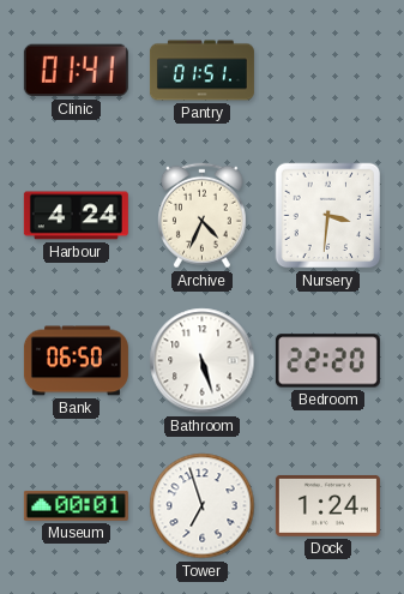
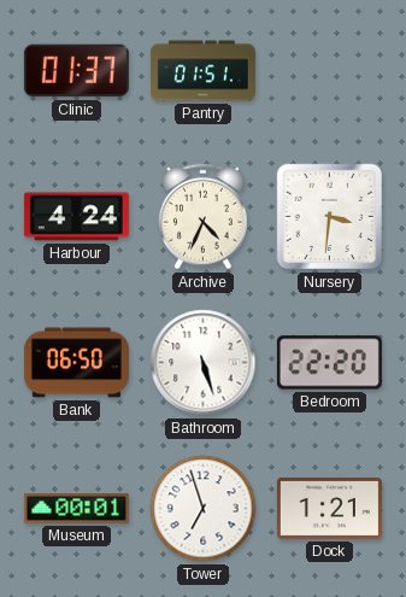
Clinic: 01:41 -> 01:37
Dock: 1:24 -> 1:21
